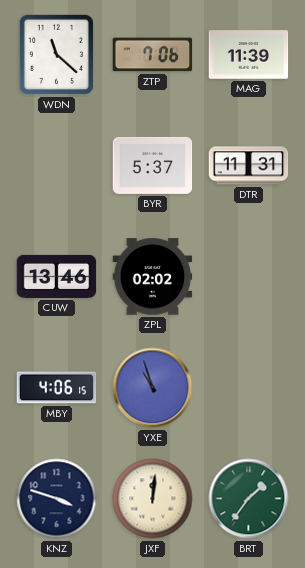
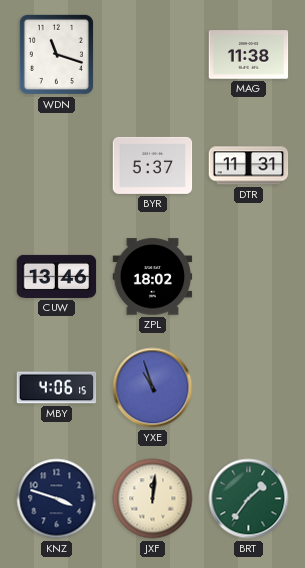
WDN: 11:22 -> 11:18
ZTP: 7:06 -> none
MAG: 11:39 -> 11:38
ZPL: 02:02 -> 18:02
